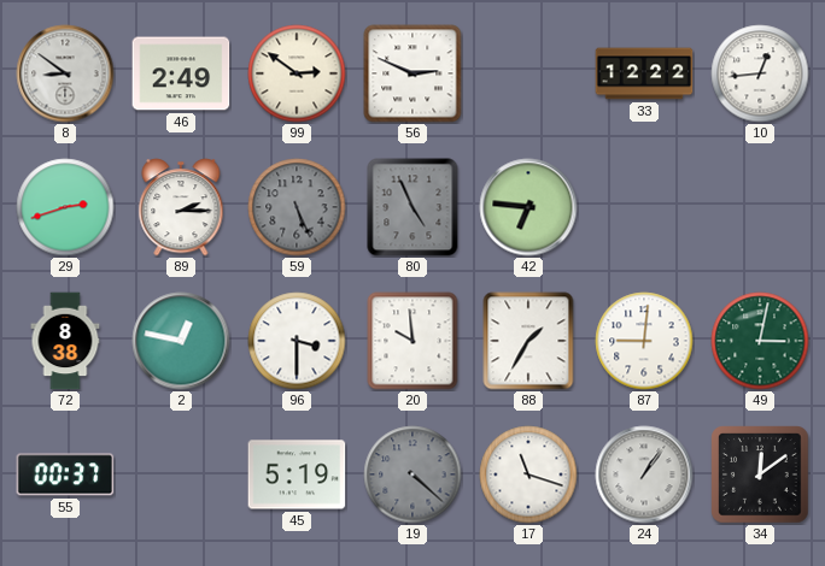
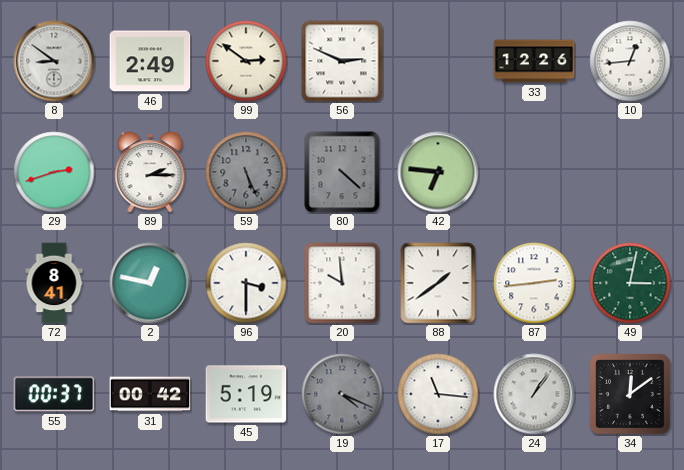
33: 12:22 -> 12:26
80: 4:56 -> 4:22
72: 8:38 -> 8:41
88: 1:35 -> 1:39
87: 9:01 -> 2:44
31: none -> 00:42
19: 4:22 -> 4:19
17: 11:18 -> 11:16
